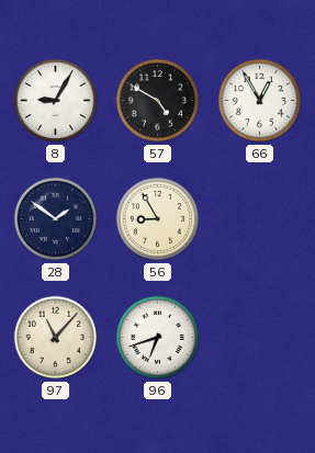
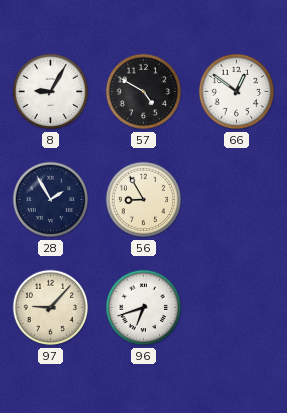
66: 12:55 -> 12:51
28: 1:51 -> 1:55
97: 11:07 -> 9:07
